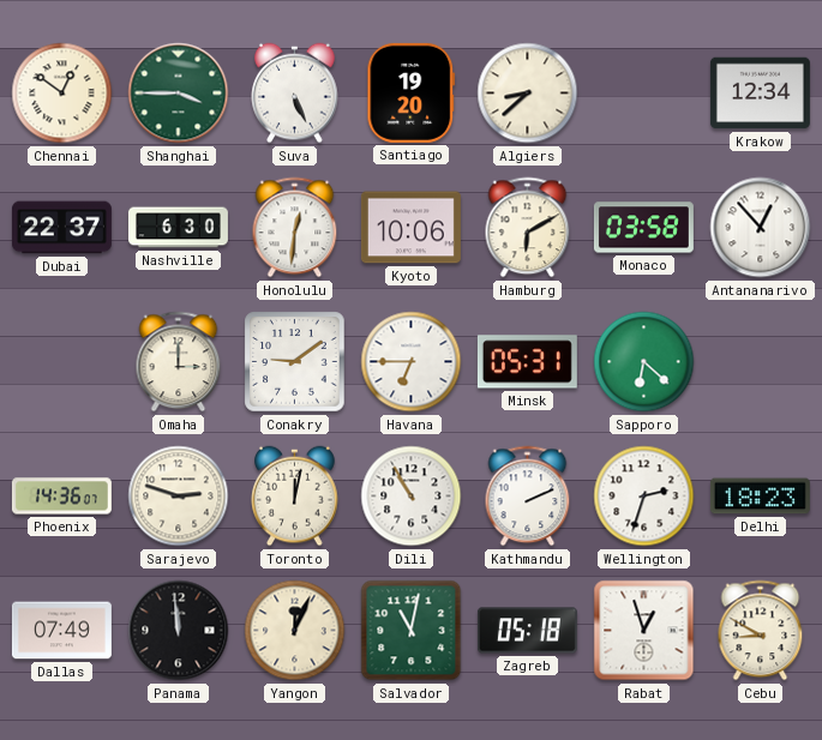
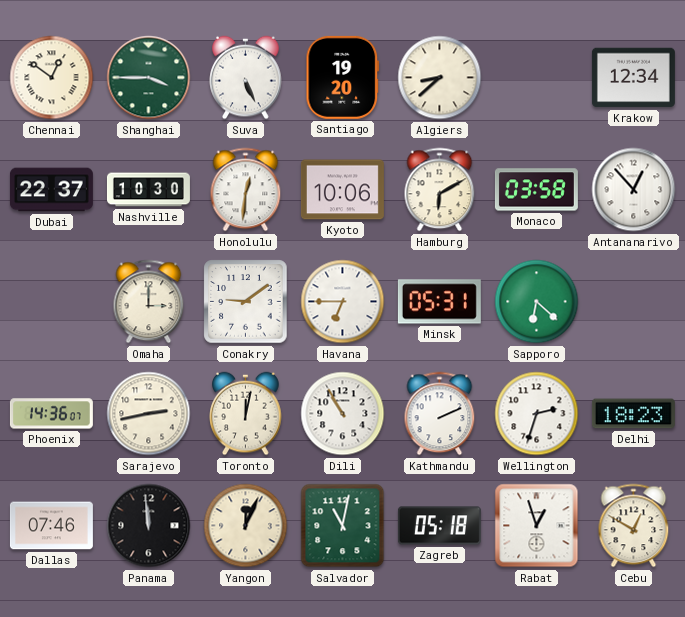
Nashville: 6:30 -> 10:30
Sarajevo: 2:48 -> 2:43
Dallas: 07:49 -> 07:46
Cebu: 8:50 -> 12:50
